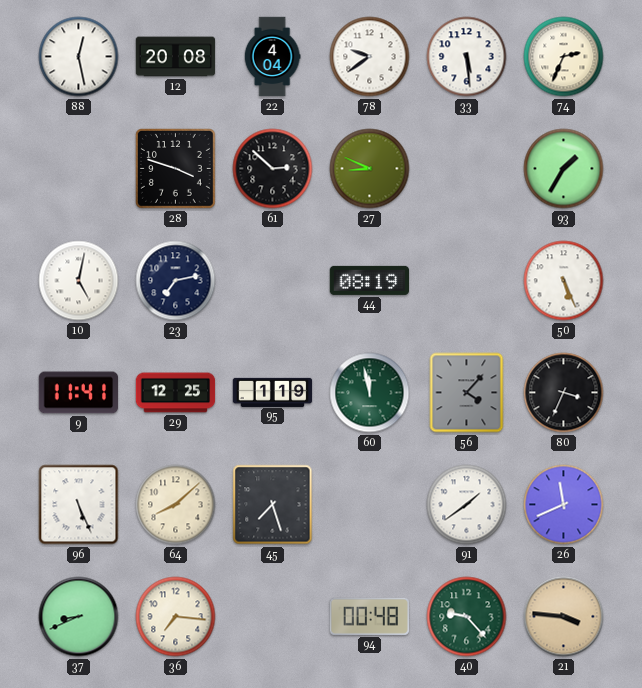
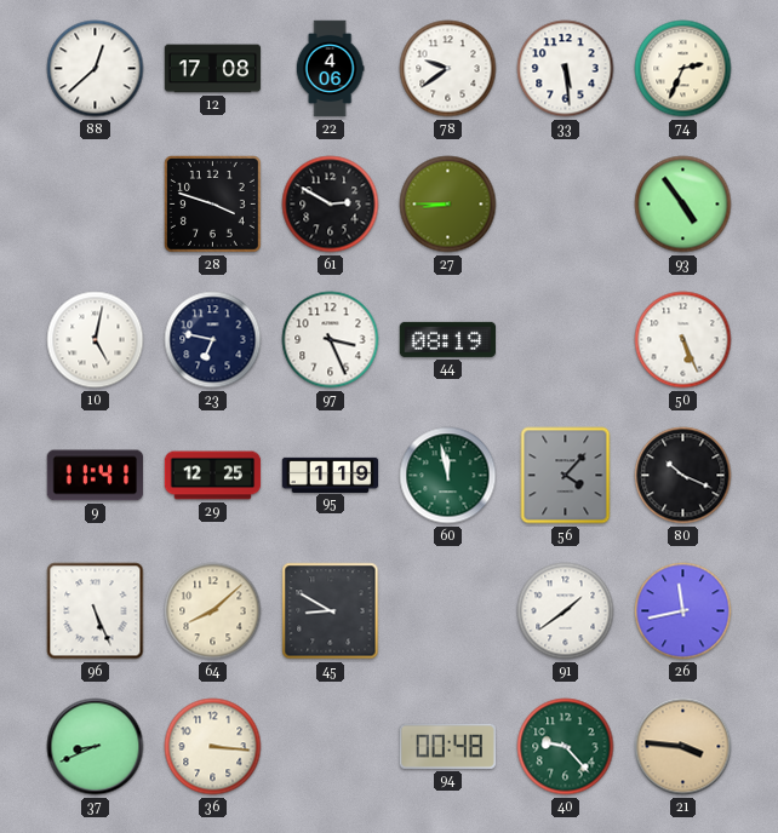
88: 12:28 -> 12:38
12: 20:08 -> 17:08
22: 4:04 -> 4:06
61: 2:52 -> 2:50
27: 8:49 -> 8:45
93: 1:35 -> 4:54
23: 7:13 -> 6:47
97: none -> 3:26
80: 3:34 -> 10:19
45: 7:27 -> 8:50
26: 11:41 -> 11:43
36: 7:16 -> 3:16
